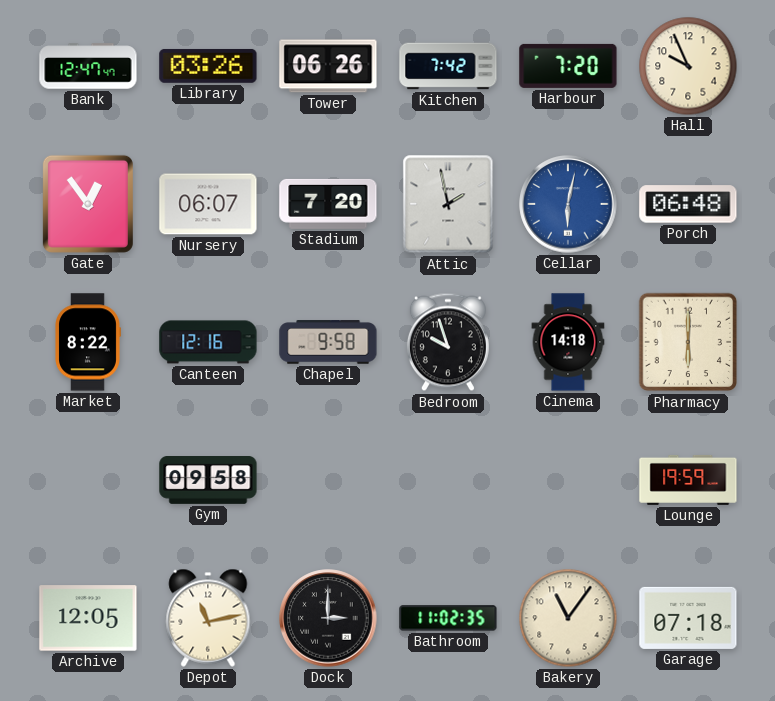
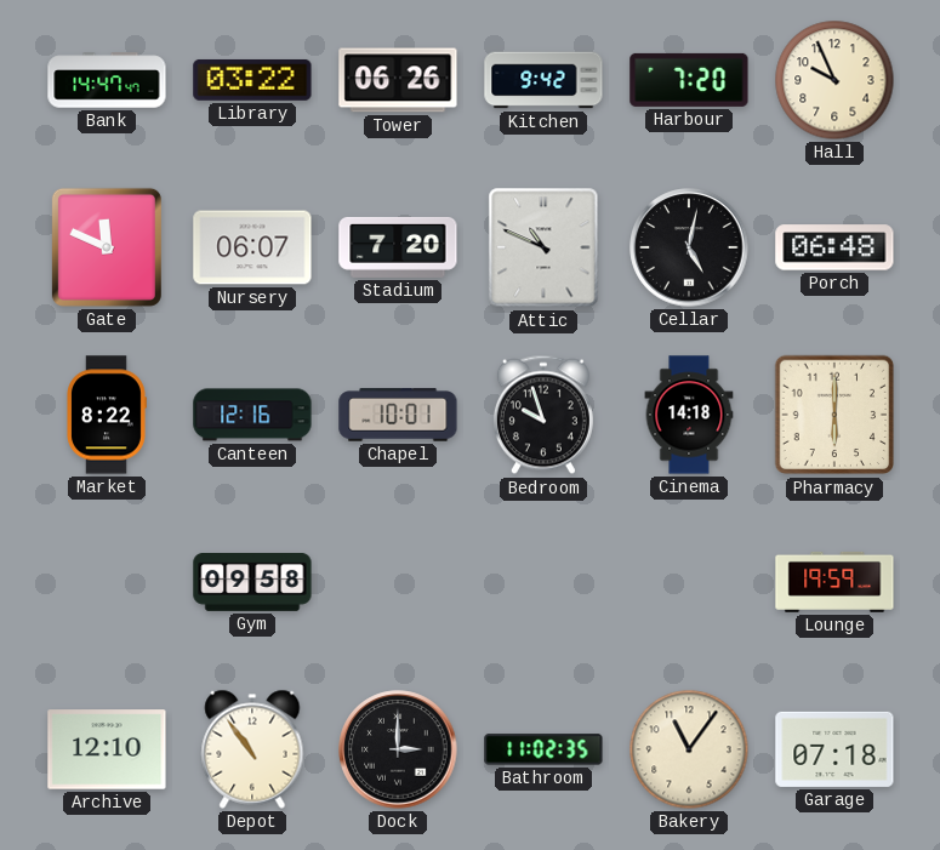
Bank: 12:47 -> 14:47
Library: 03:26 -> 03:22
Kitchen: 7:42 -> 9:42
Gate: 12:54 -> 11:49
Attic: 1:58 -> 10:49
Cellar: 6:02 -> 5:02
Cellar dial: blue -> black
Chapel: 9:58 -> 10:01
Archive: 12:05 -> 12:10
Depot: 11:13 -> 10:54
